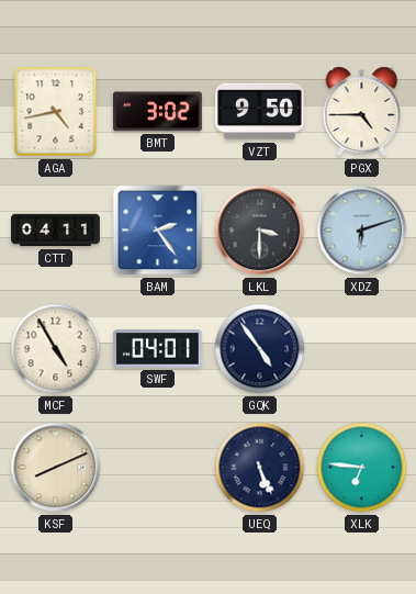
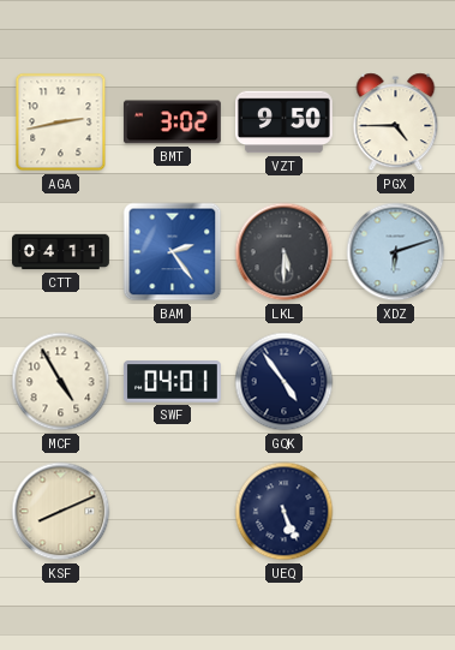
AGA: 4:43 -> 2:43
LKL: 3:30 -> 5:30
XLK: 6:46 -> none
